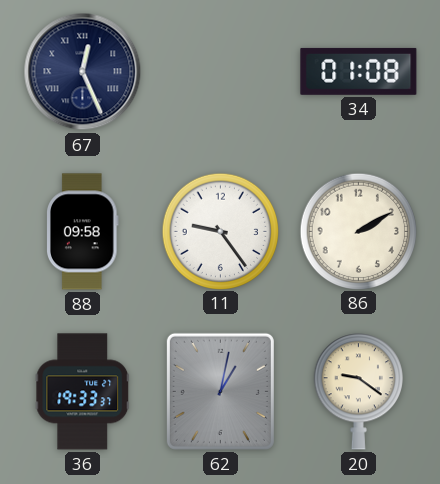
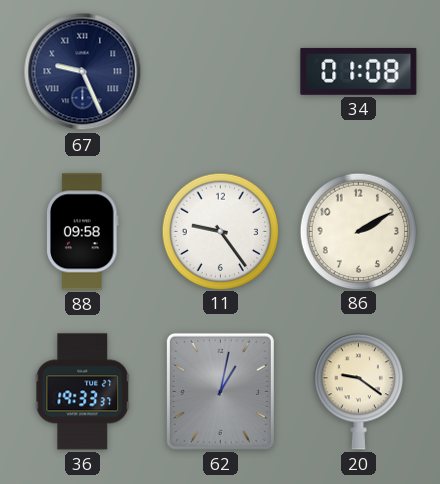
67: 12:26 -> 9:26
